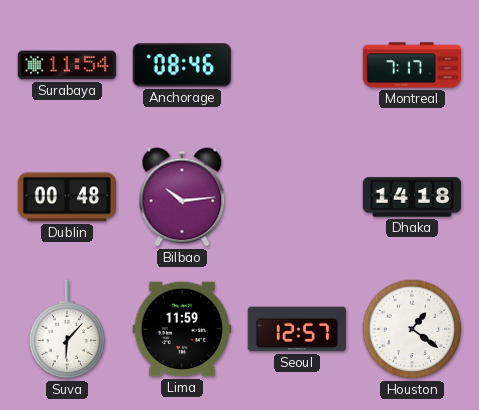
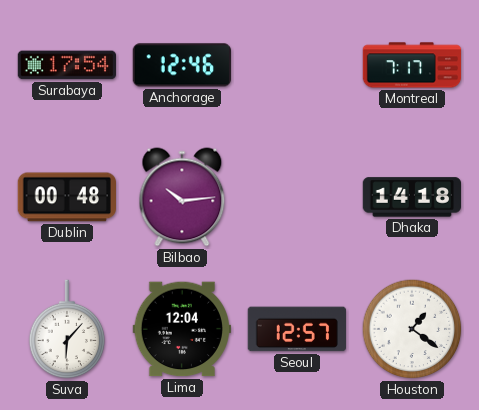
Surabaya: 11:54 -> 17:54
Anchorage: 08:46 -> 12:46
Lima: 11:59 -> 12:04
